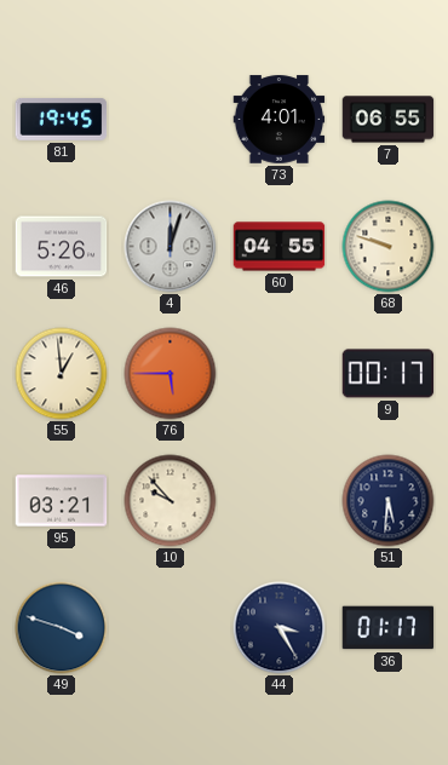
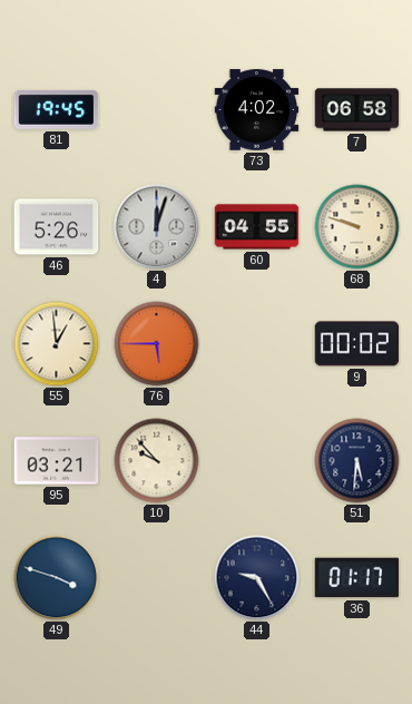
73: 4:01 -> 4:02
7: 06:55 -> 06:58
9: 00:17 -> 00:02
44: 3:25 -> 9:25
